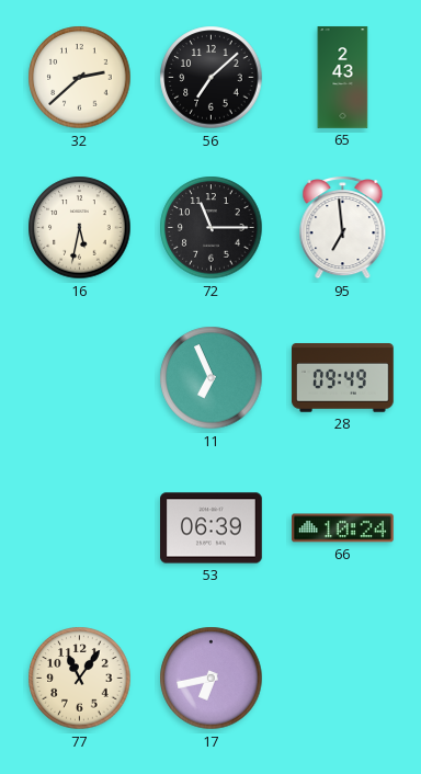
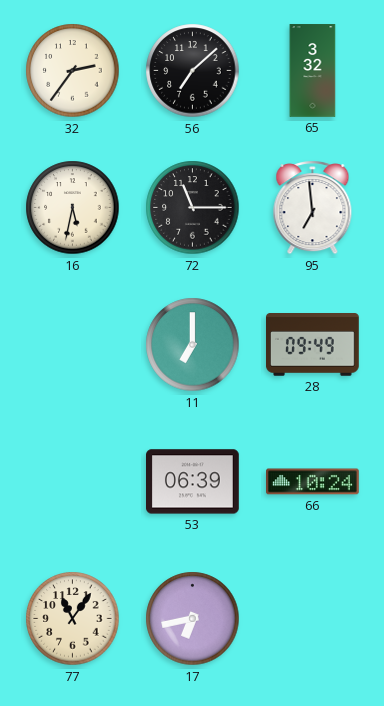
32: 2:38 -> 2:36
65: 2:43 -> 3:32
11: 6:56 -> 7:00
